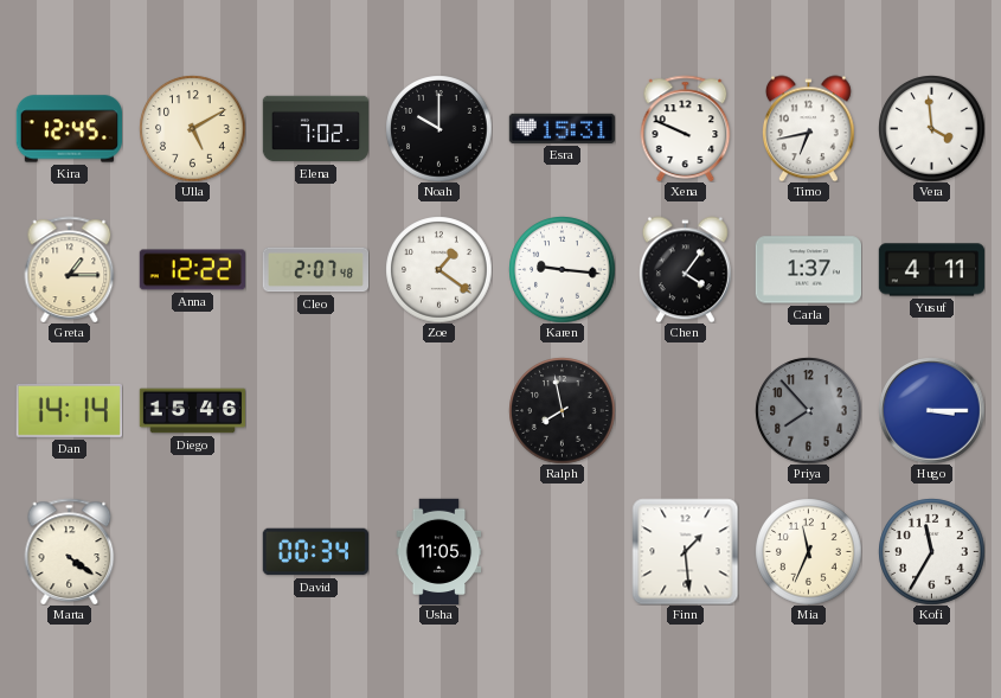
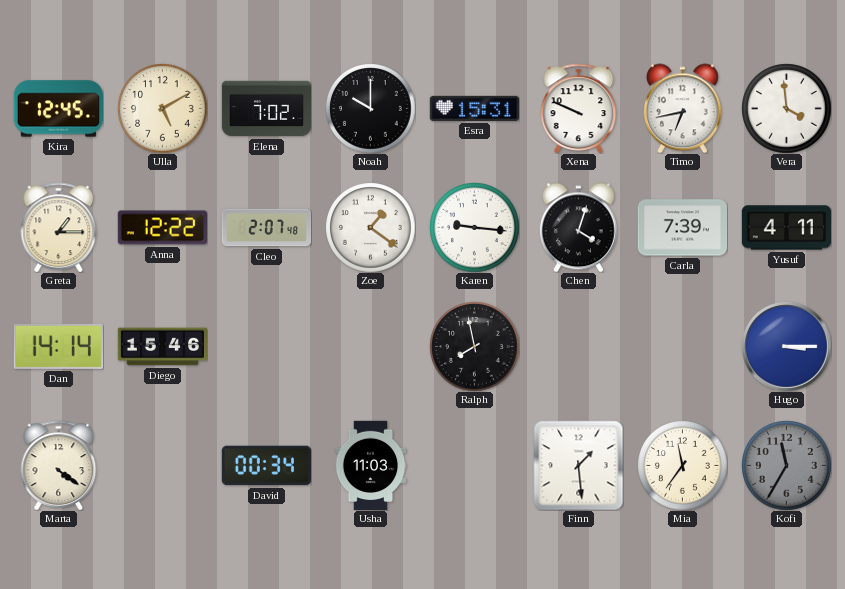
Chen: 4:06 -> 4:03
Carla: 1:37 -> 7:39
Priya: 7:53 -> none
Usha: 11:05 -> 11:03
Mia: 11:34 -> 11:36
Kofi dial: white -> grey
